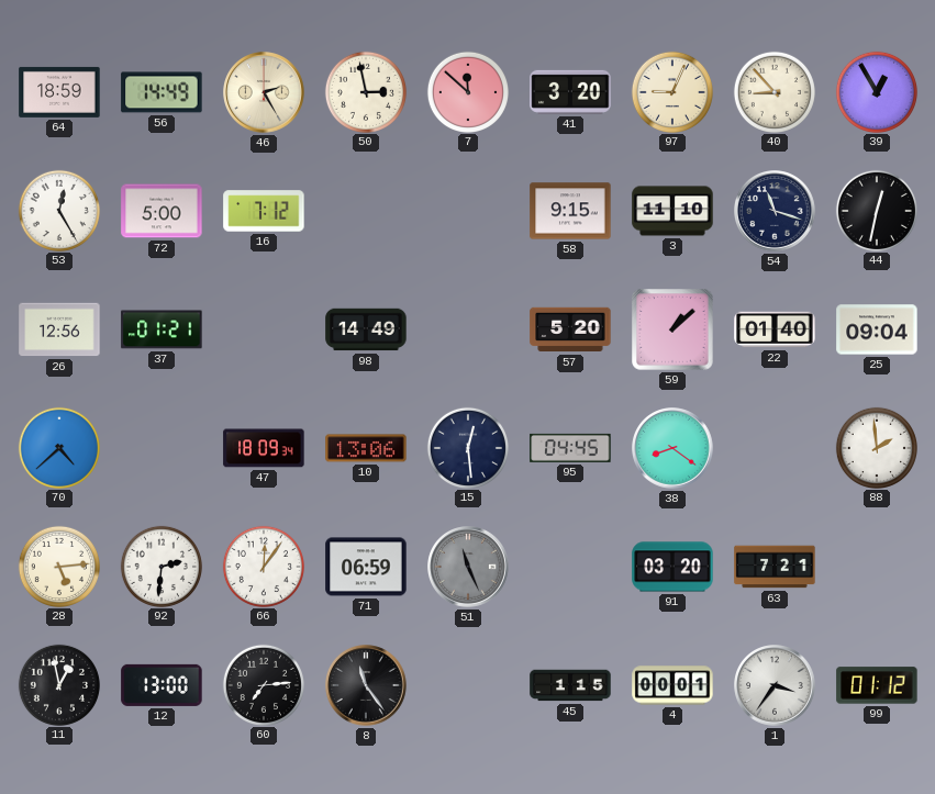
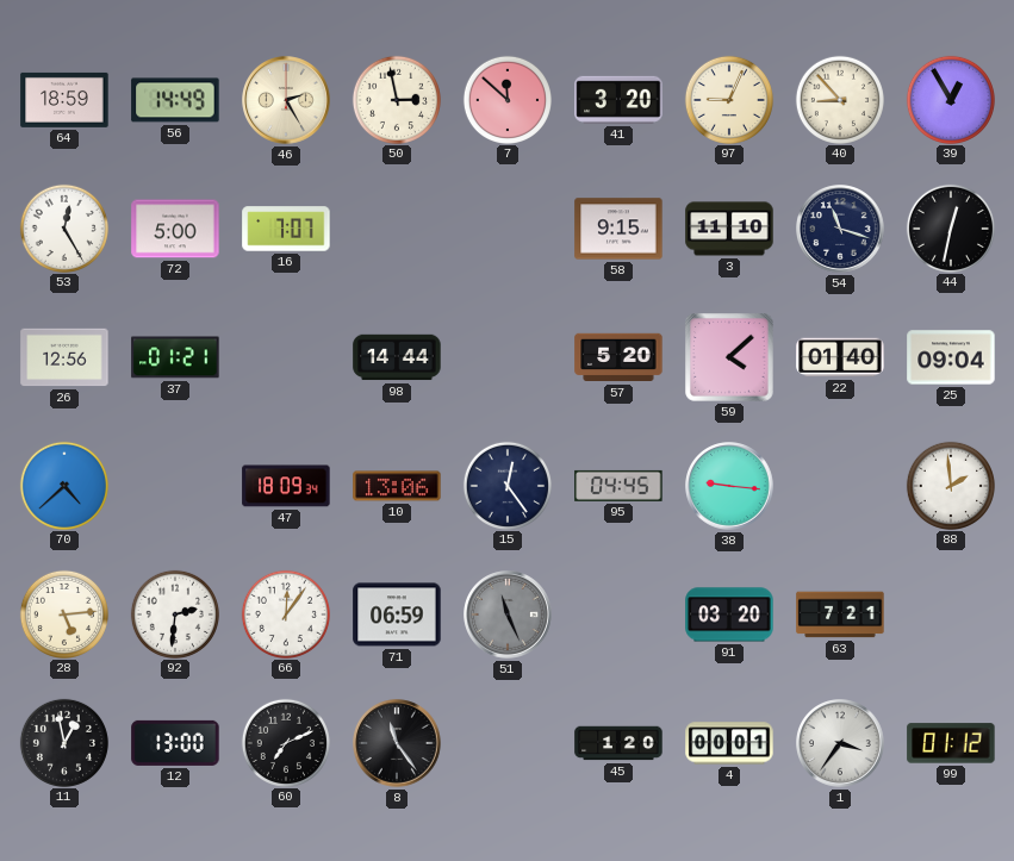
16: 7:12 -> 7:07
98: 14:49 -> 14:44
59: 1:08 -> 4:08
15: 12:29 -> 12:24
38: 8:21 -> 9:16
60: 7:14 -> 7:11
45: 1:15 -> 1:20
